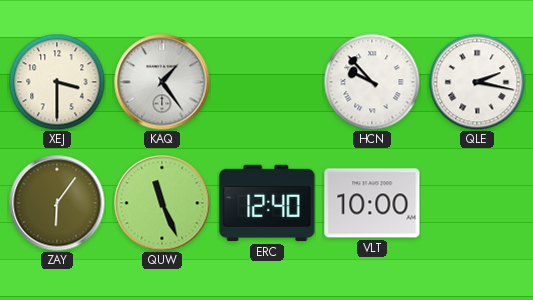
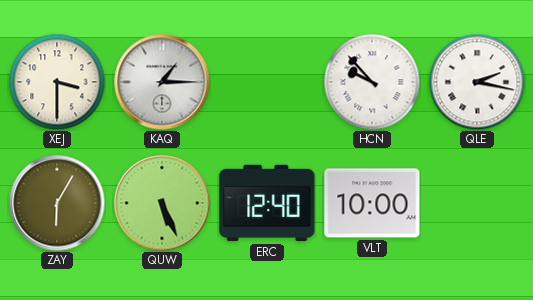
KAQ: 1:24 -> 1:15
ZAY: 6:06 -> 6:05
QUW: 11:26 -> 5:26
